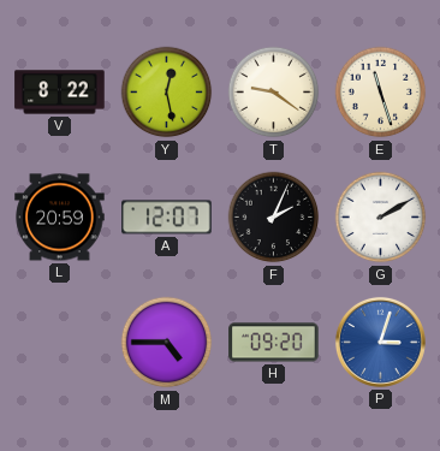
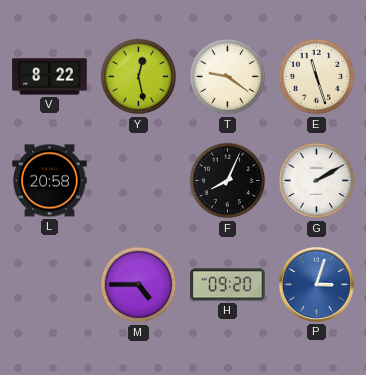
L: 20:59 -> 20:58
A: 12:07 -> none
F: 2:04 -> 8:04
